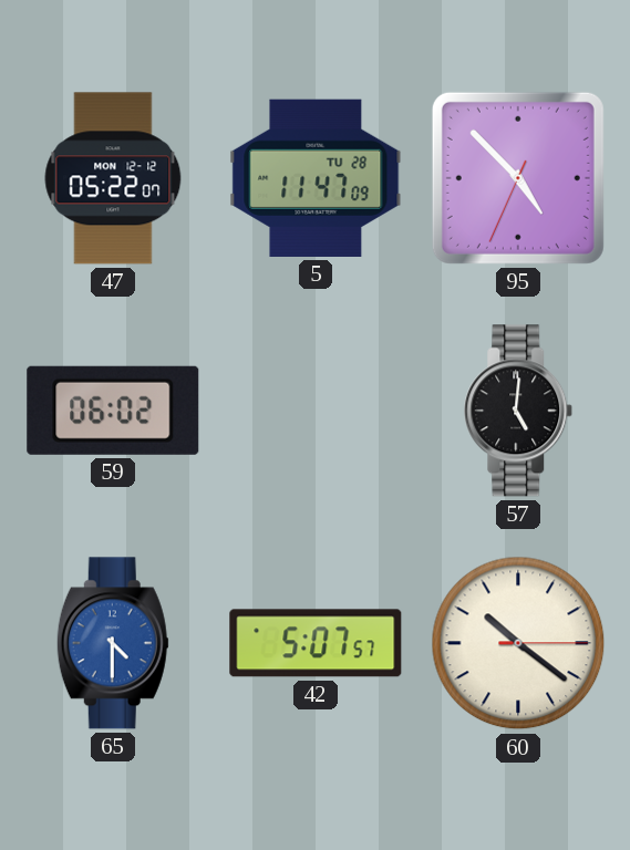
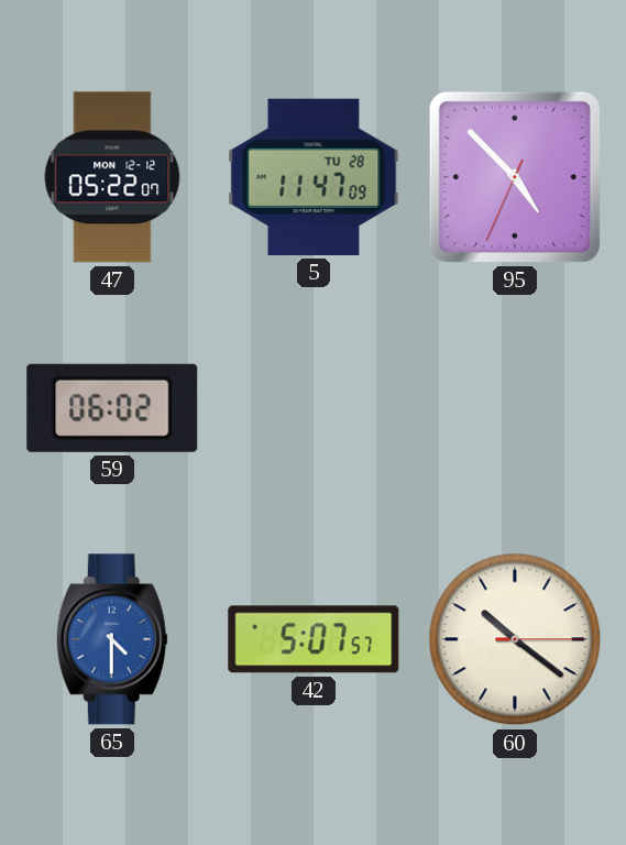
57: 5:01 -> none
